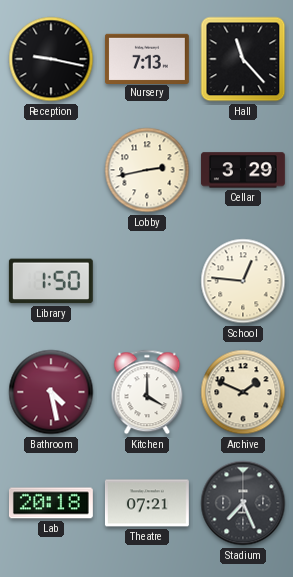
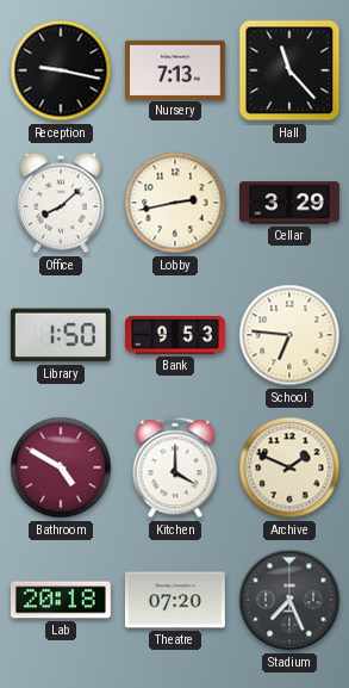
Office: none -> 8:08
Bank: none -> 9:53
School: 12:46 -> 6:46
Bathroom: 4:28 -> 4:50
Theatre: 07:21 -> 07:20
